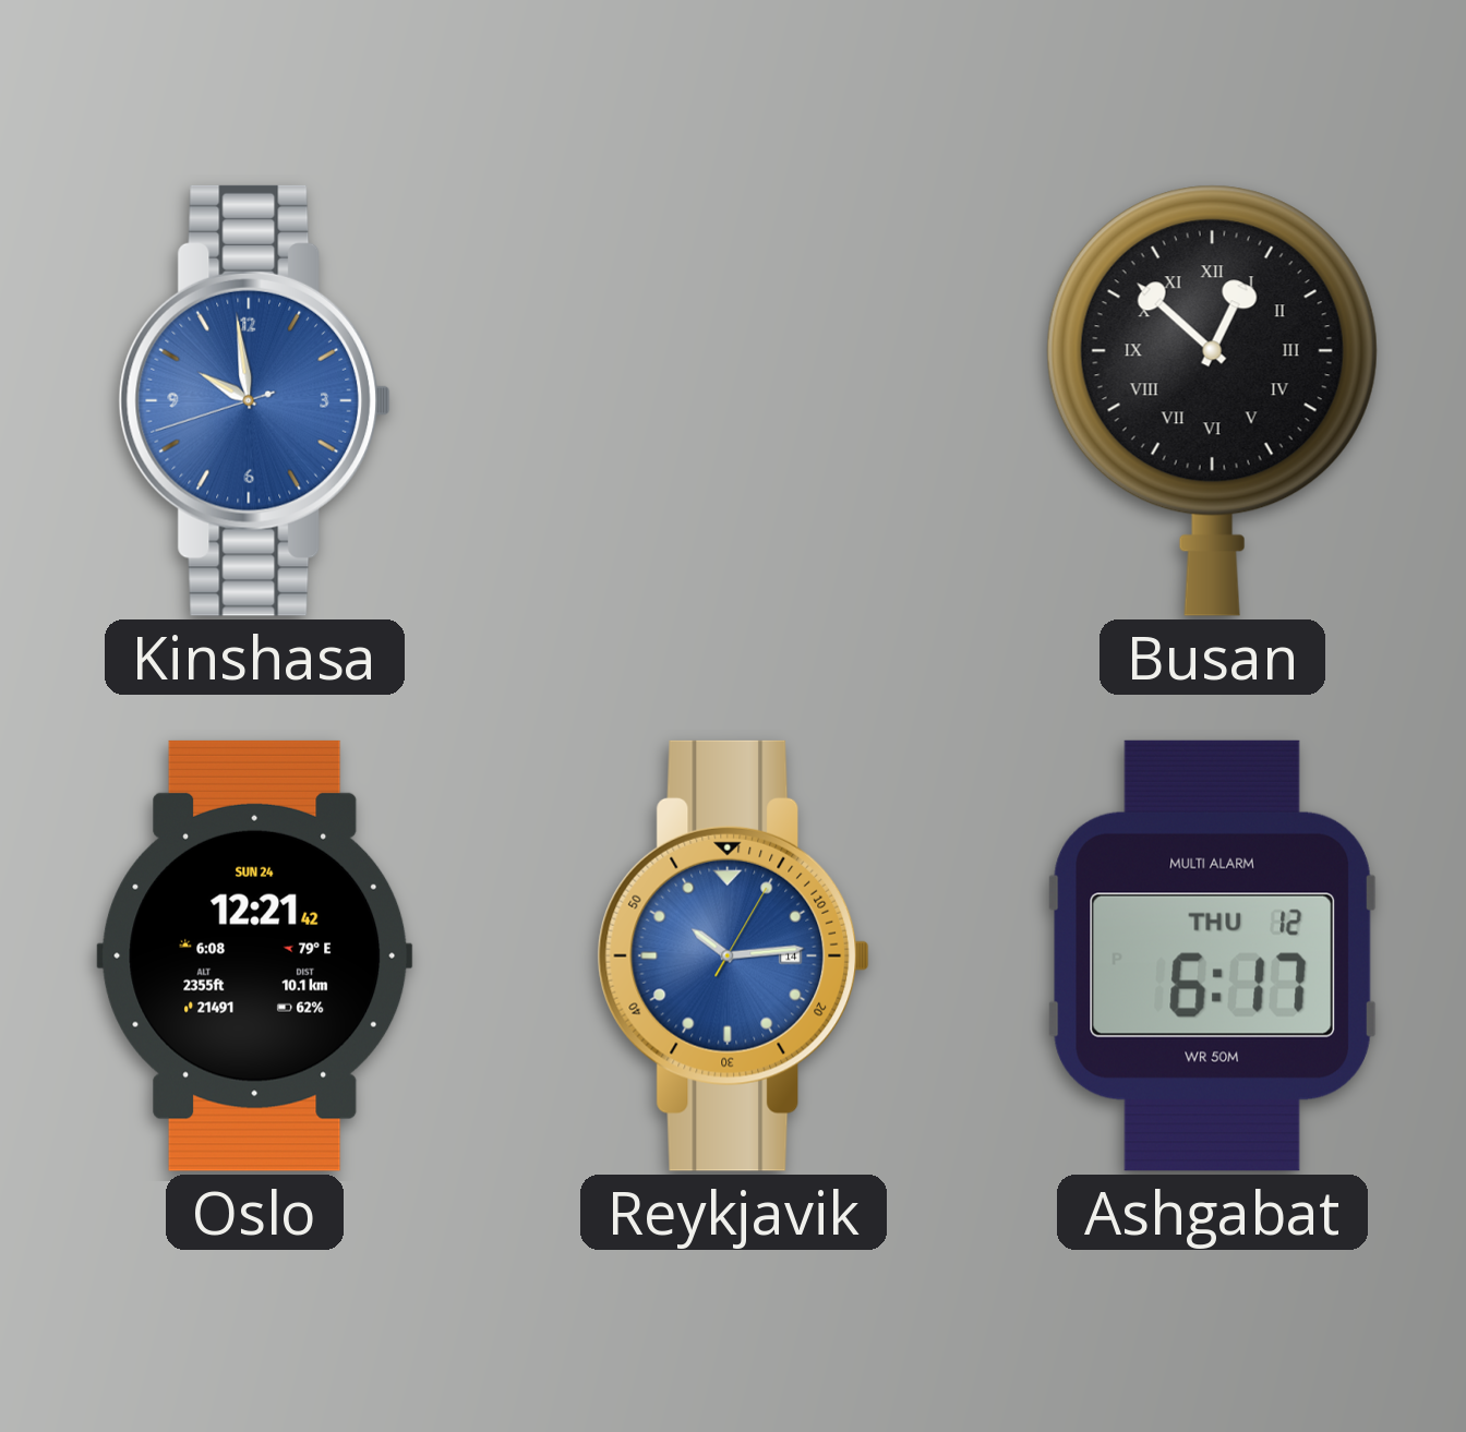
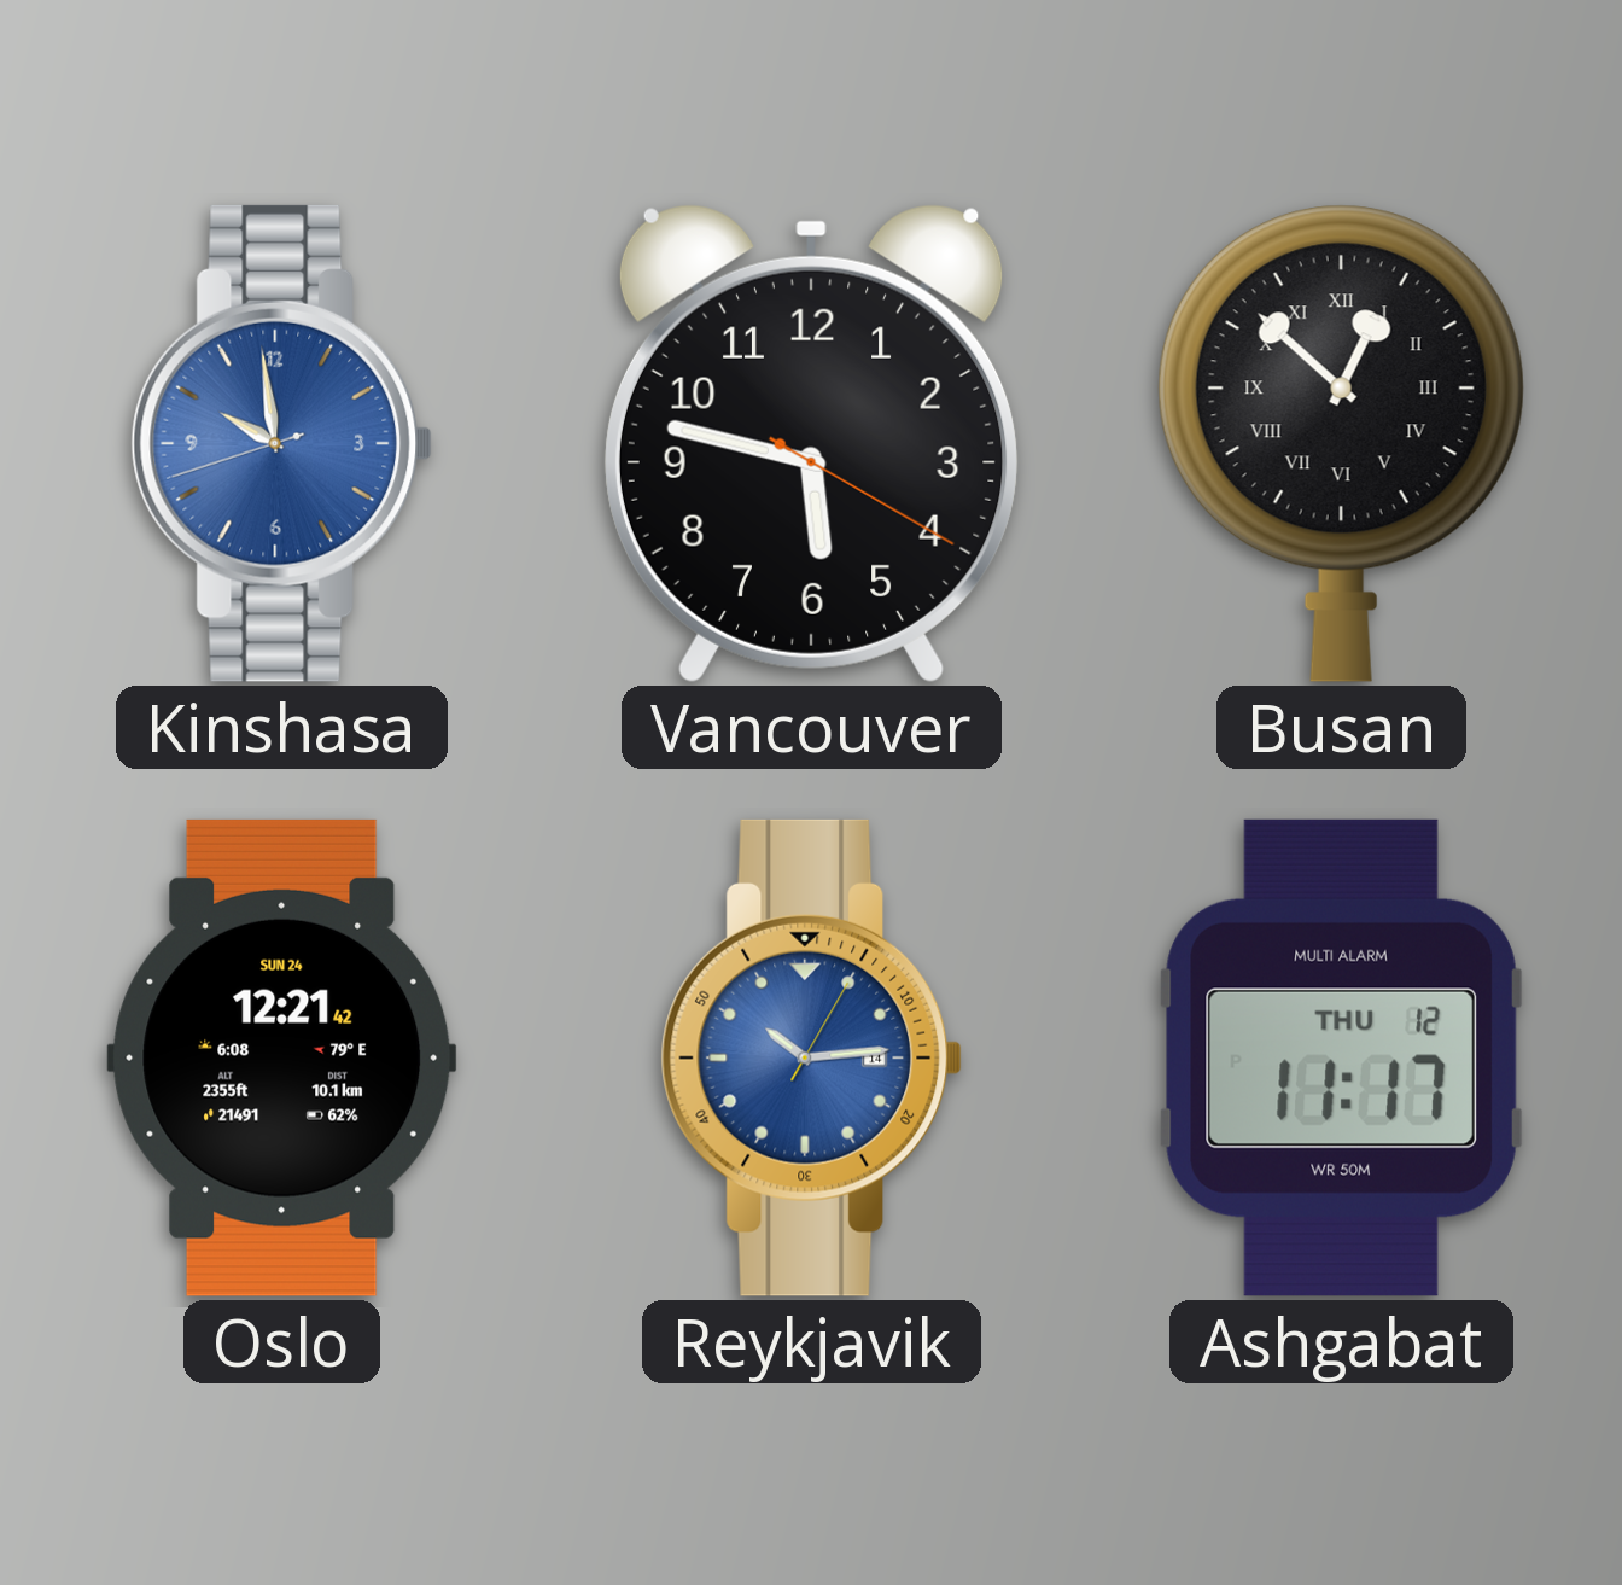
Vancouver: none -> 5:47
Ashgabat: 6:17 -> 11:17
